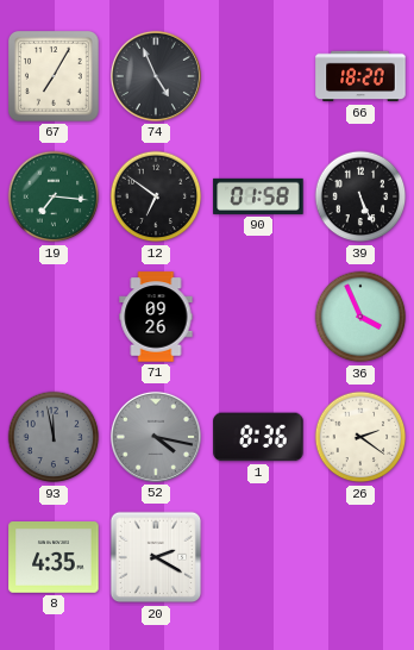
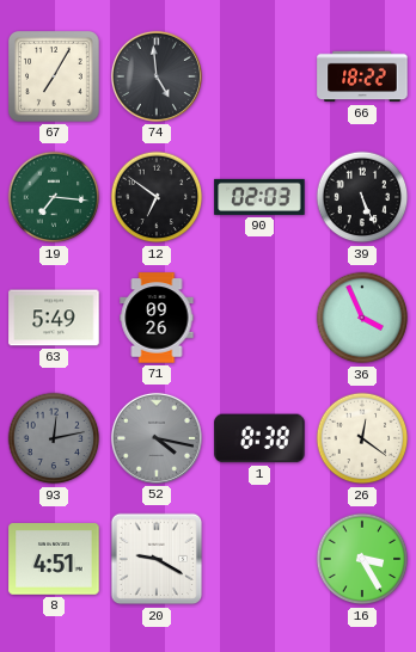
74: 4:56 -> 4:59
66: 18:20 -> 18:22
90: 01:58 -> 02:03
63: none -> 5:49
93: 11:58 -> 12:13
1: 8:36 -> 8:38
26: 2:21 -> 12:21
8: 4:35 -> 4:51
20: 2:20 -> 9:20
16: none -> 3:25
